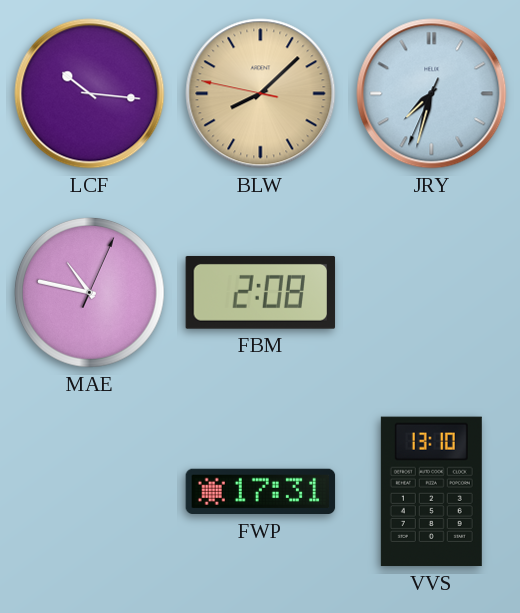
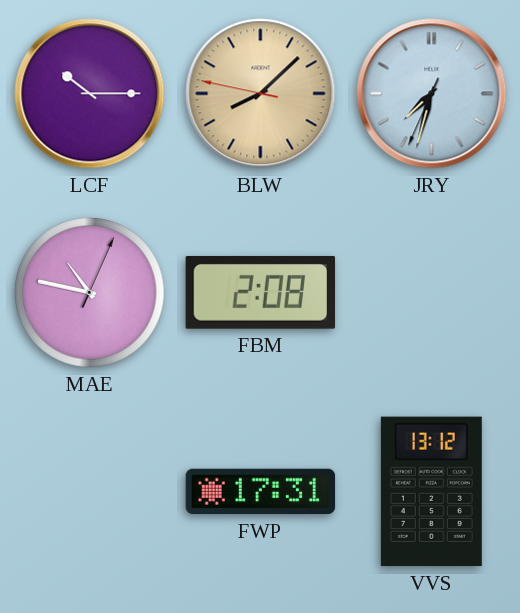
LCF: 10:16 -> 10:15
VVS: 13:10 -> 13:12
